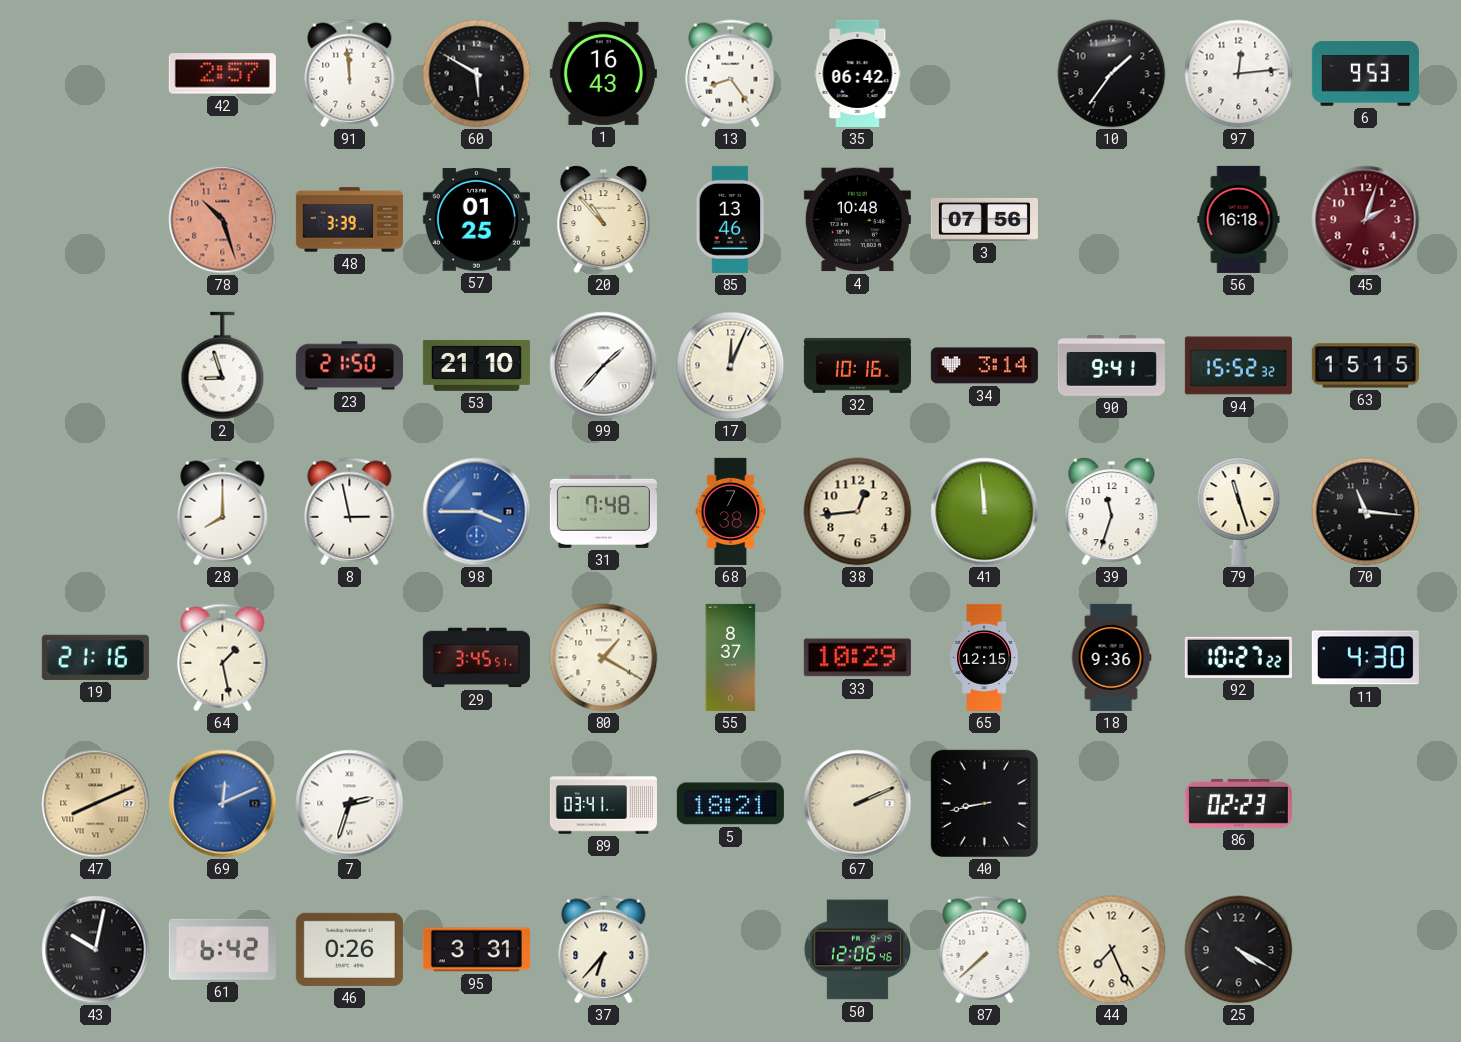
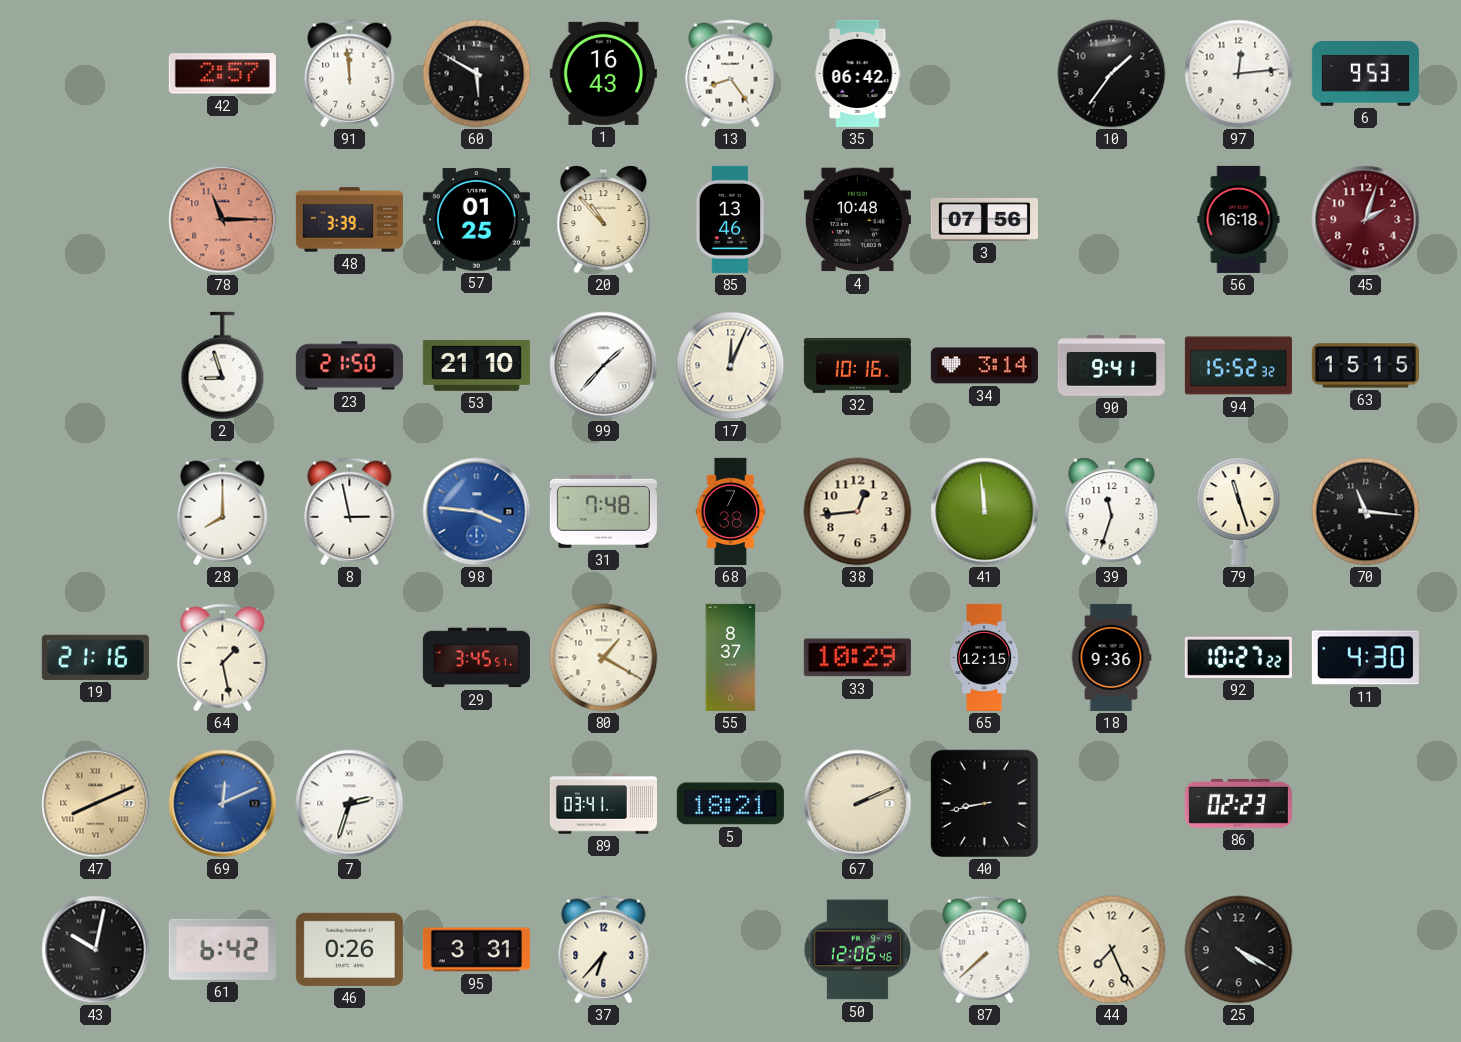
78: 10:27 -> 11:15
98: 3:45 -> 3:46
